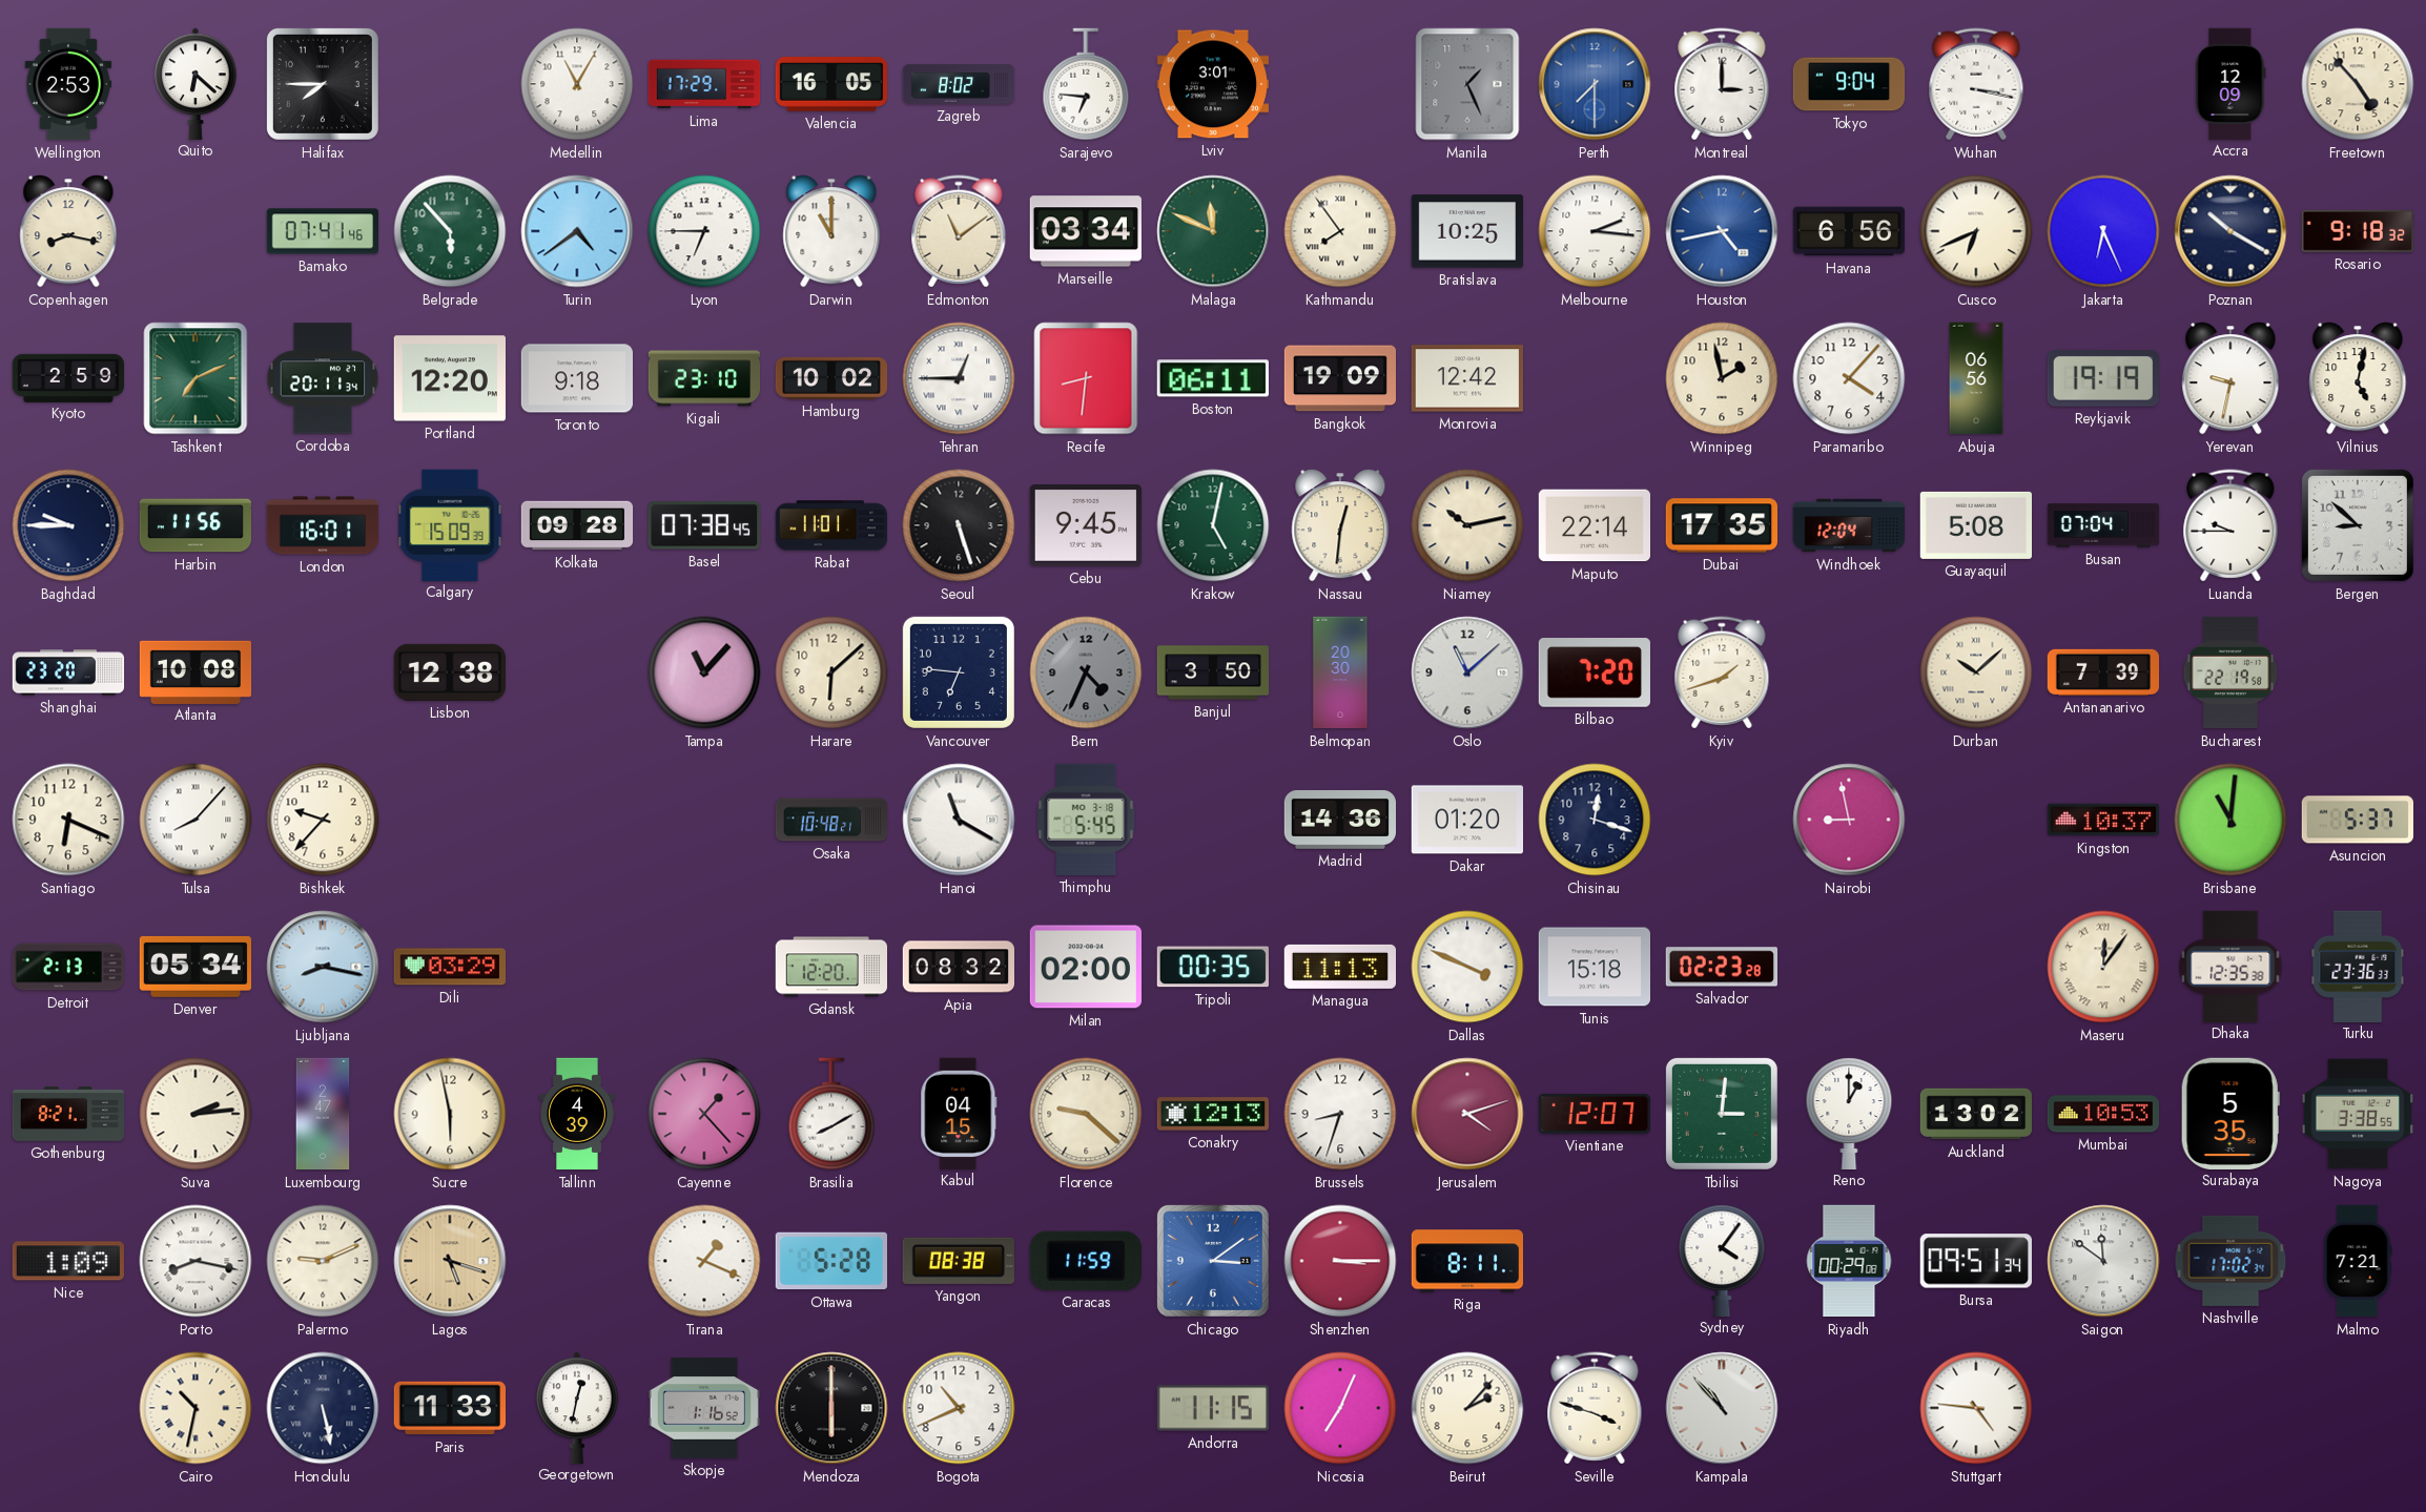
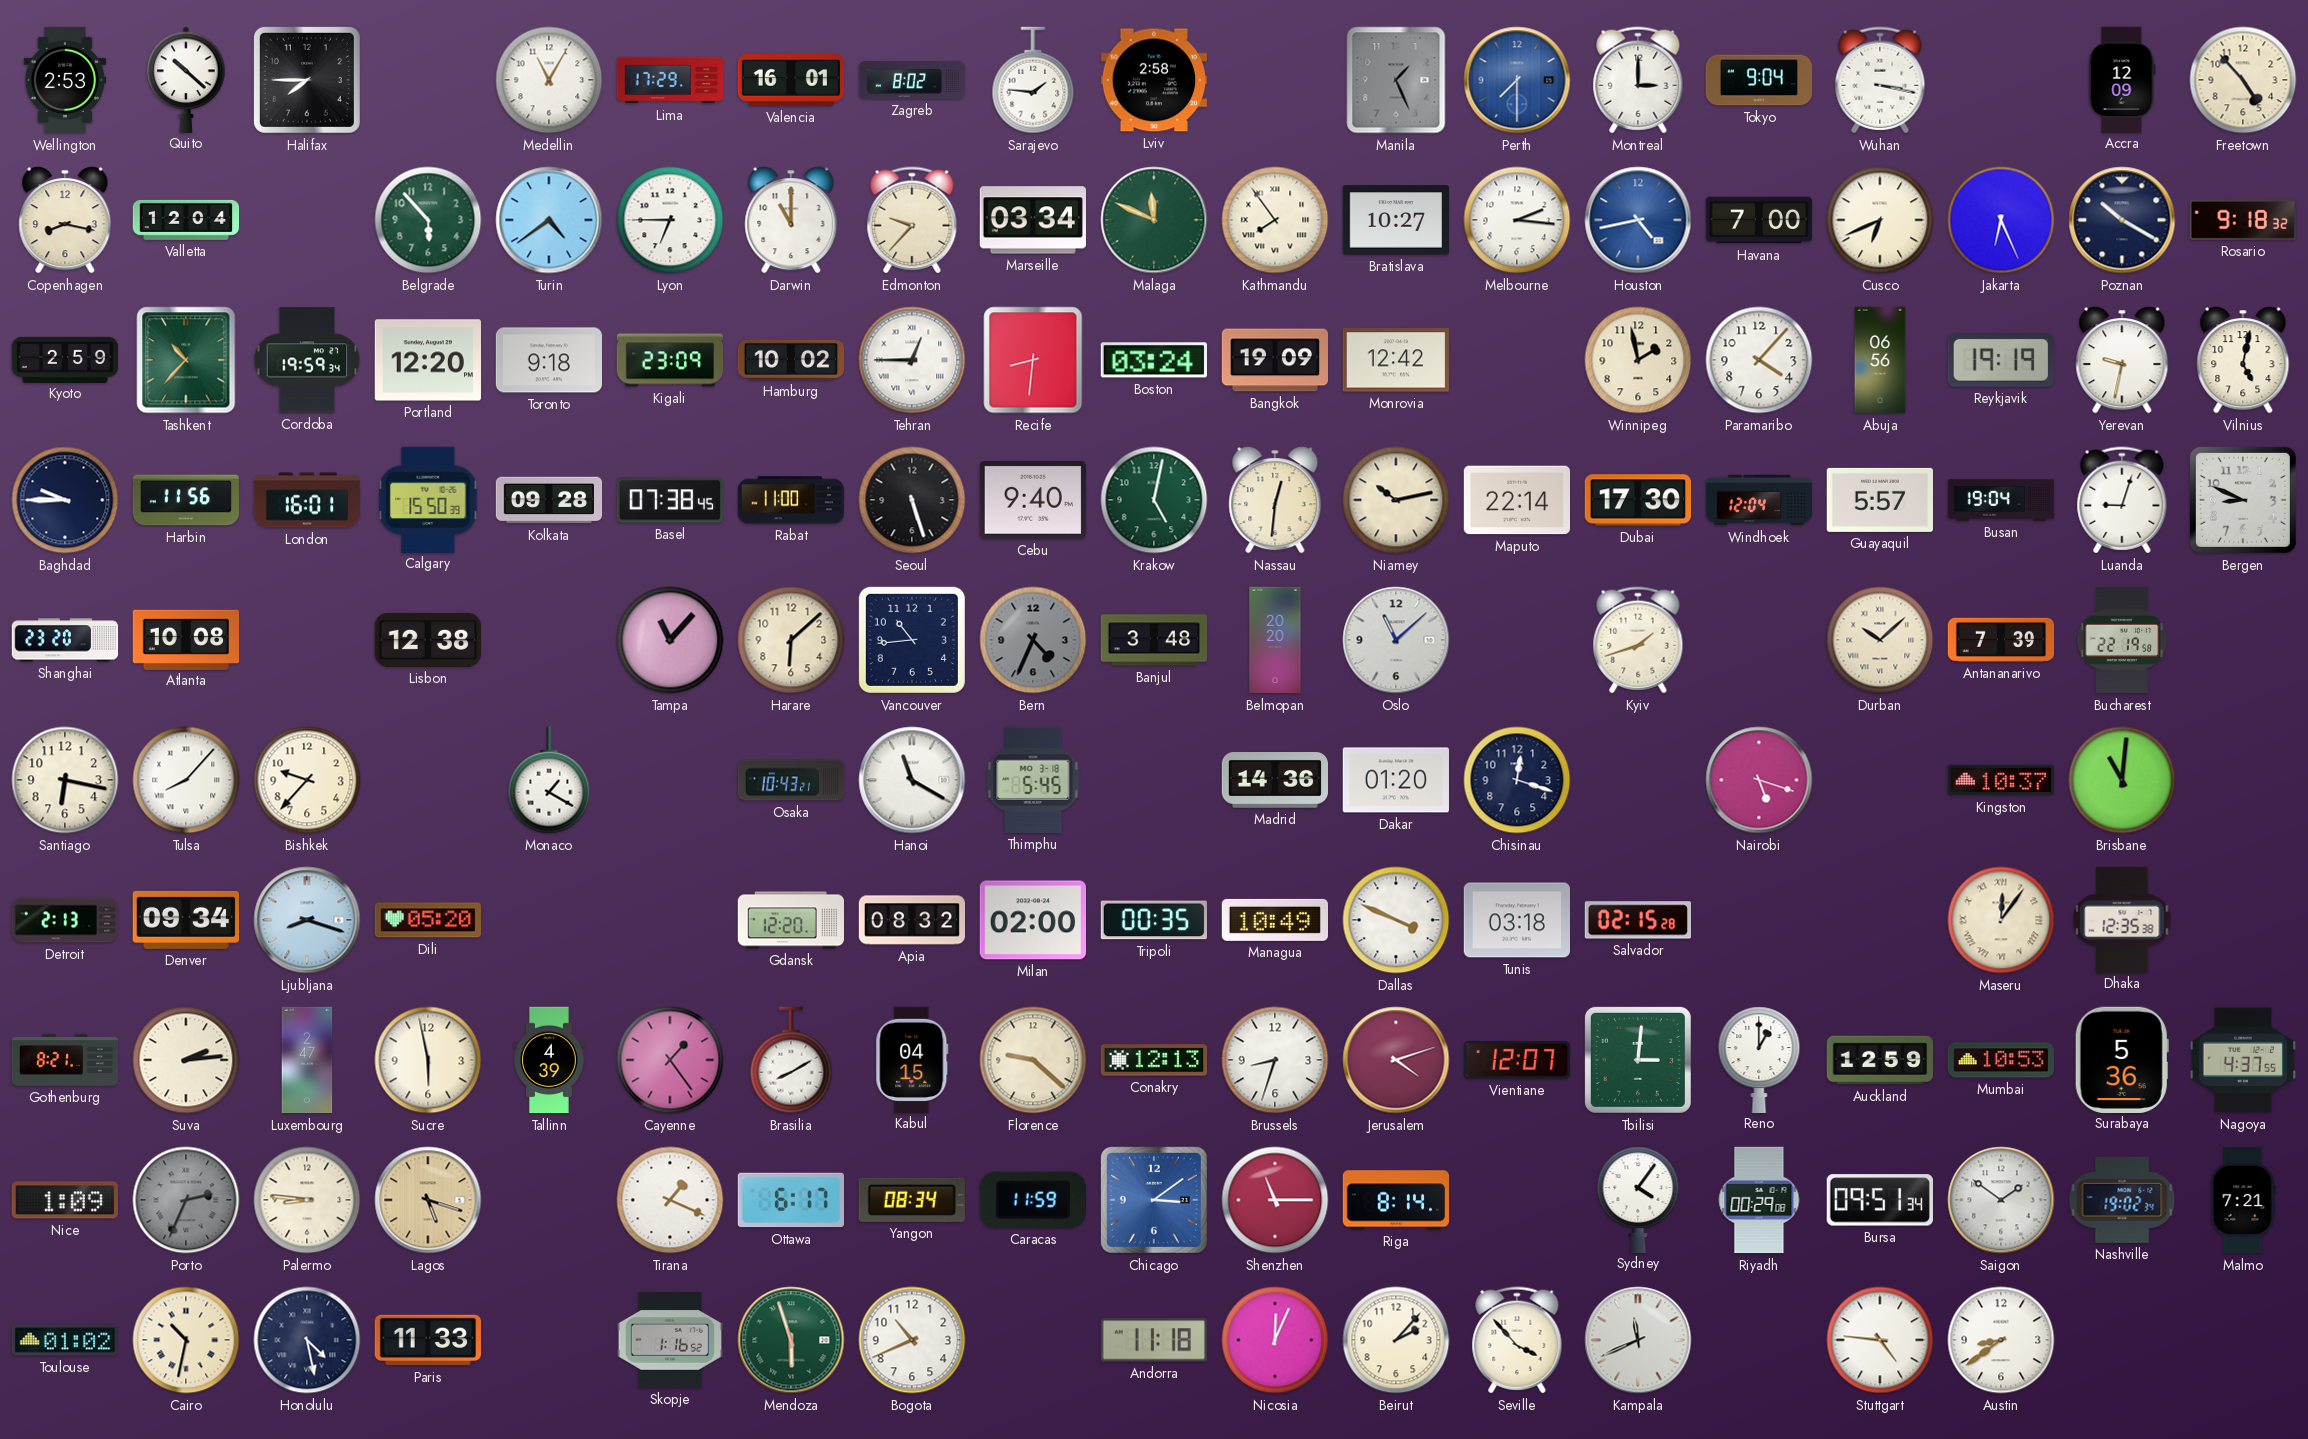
Quito: 6:22 -> 10:22
Valencia: 16:05 -> 16:01
Sarajevo: 6:46 -> 1:46
Lviv: 3:01 -> 2:58
Valletta: none -> 12:04
Bamako: 07:41 -> none
Edmonton: 11:09 -> 9:37
Bratislava: 10:25 -> 10:27
Havana: 6:56 -> 7:00
Tashkent: 7:11 -> 10:37
Cordoba: 20:11 -> 19:59
Kigali: 23:10 -> 23:09
Boston: 06:11 -> 03:24
Calgary: 15:09 -> 15:50
Rabat: 11:01 -> 11:00
Cebu: 9:45 -> 9:40
Dubai: 17:35 -> 17:30
Guayaquil: 5:08 -> 5:57
Busan: 07:04 -> 19:04
Luanda: 9:45 -> 9:03
Bergen: 8:52 -> 8:49
Vancouver: 6:46 -> 10:44
Banjul: 3:50 -> 3:48
Belmopan: 20:30 -> 20:20
Bilbao: 7:20 -> none
Santiago: 6:19 -> 6:17
Monaco: none -> 1:20
Osaka: 10:48 -> 10:43
Nairobi: 8:58 -> 5:18
Asuncion: 5:37 -> none
Denver: 05:34 -> 09:34
Ljubljana: 8:17 -> 8:18
Dili: 03:29 -> 05:20
Managua: 11:13 -> 10:49
Tunis: 15:18 -> 03:18
Salvador: 02:23 -> 02:15
Turku: 23:36 -> none
Cayenne: 1:23 -> 1:24
Auckland: 13:02 -> 12:59
Surabaya: 5:35 -> 5:36
Nagoya: 3:38 -> 4:37
Porto: 8:17 -> 2:34
Porto dial: white -> grey
Palermo: 9:11 -> 8:46
Ottawa: 5:28 -> 6:17
Yangon: 08:38 -> 08:34
Shenzhen: 3:15 -> 11:15
Riga: 8:11 -> 8:14
Saigon: 11:51 -> 1:51
Nashville: 17:02 -> 19:02
Toulouse: none -> 01:02
Honolulu: 5:28 -> 4:28
Georgetown: 12:32 -> none
Mendoza: 6:00 -> 5:57
Mendoza dial: black -> green
Andorra: 11:15 -> 11:18
Nicosia: 7:04 -> 12:04
Seville: 3:48 -> 3:53
Kampala: 10:53 -> 11:41
Austin: none -> 8:39
